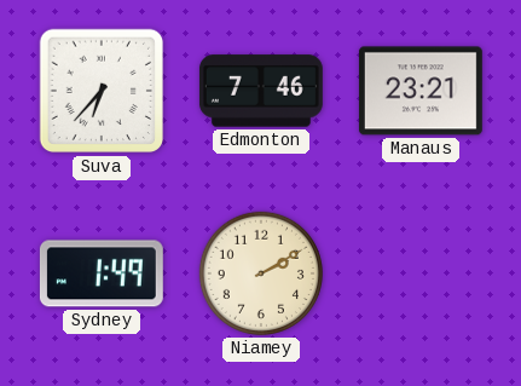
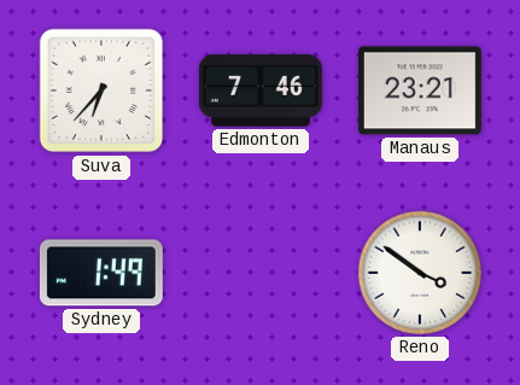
Niamey: 2:10 -> none
Reno: none -> 3:51
